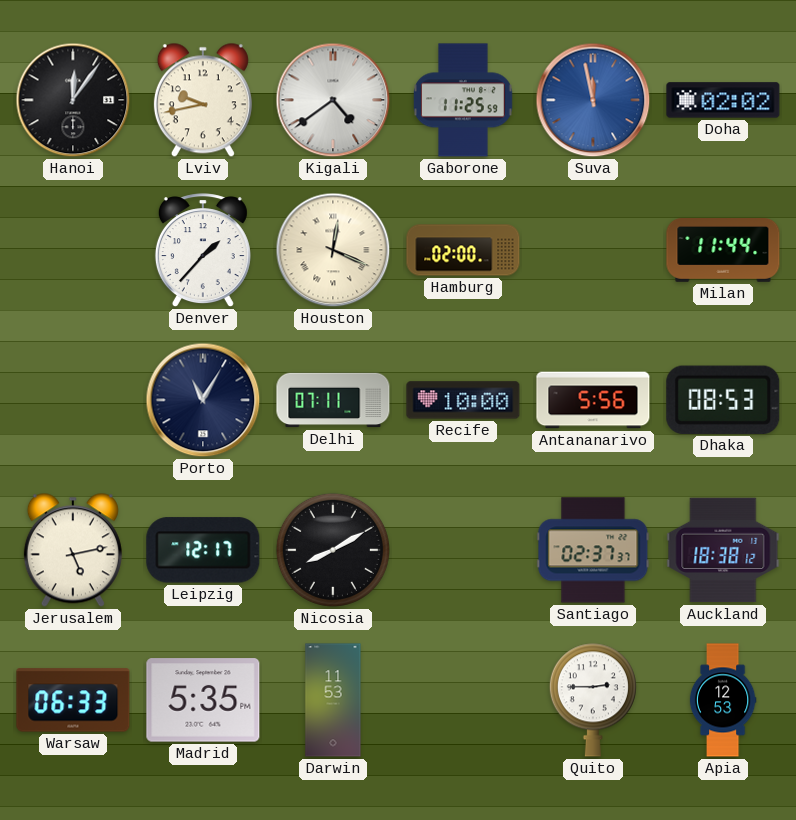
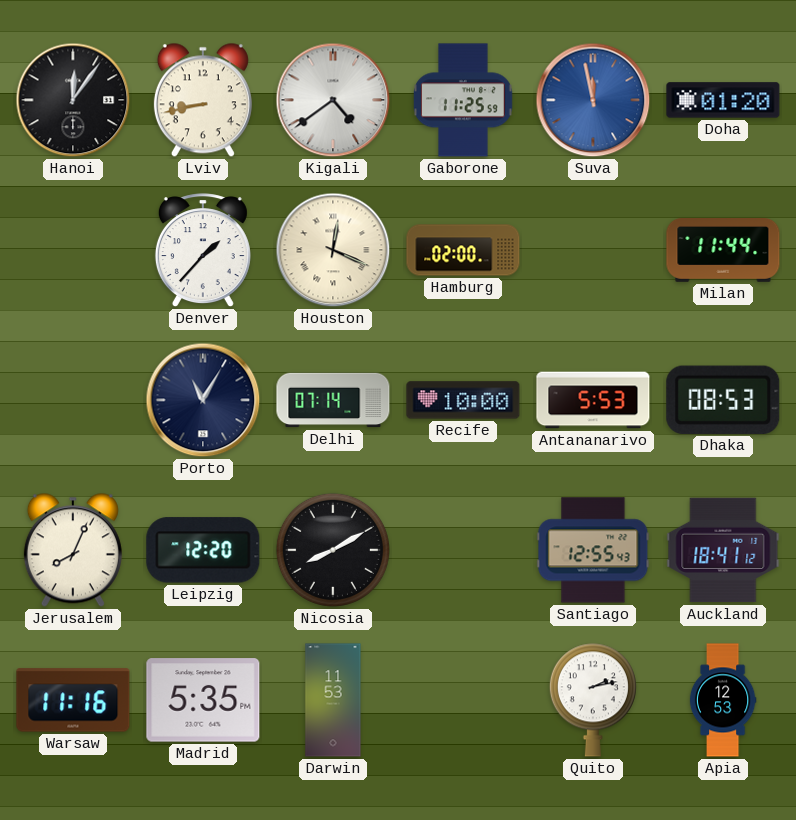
Lviv: 9:43 -> 8:43
Doha: 02:02 -> 01:20
Delhi: 07:11 -> 07:14
Antananarivo: 5:56 -> 5:53
Jerusalem: 5:13 -> 8:04
Leipzig: 12:17 -> 12:20
Santiago: 02:37 -> 12:55
Auckland: 18:38 -> 18:41
Warsaw: 06:33 -> 11:16
Quito: 2:45 -> 2:13
